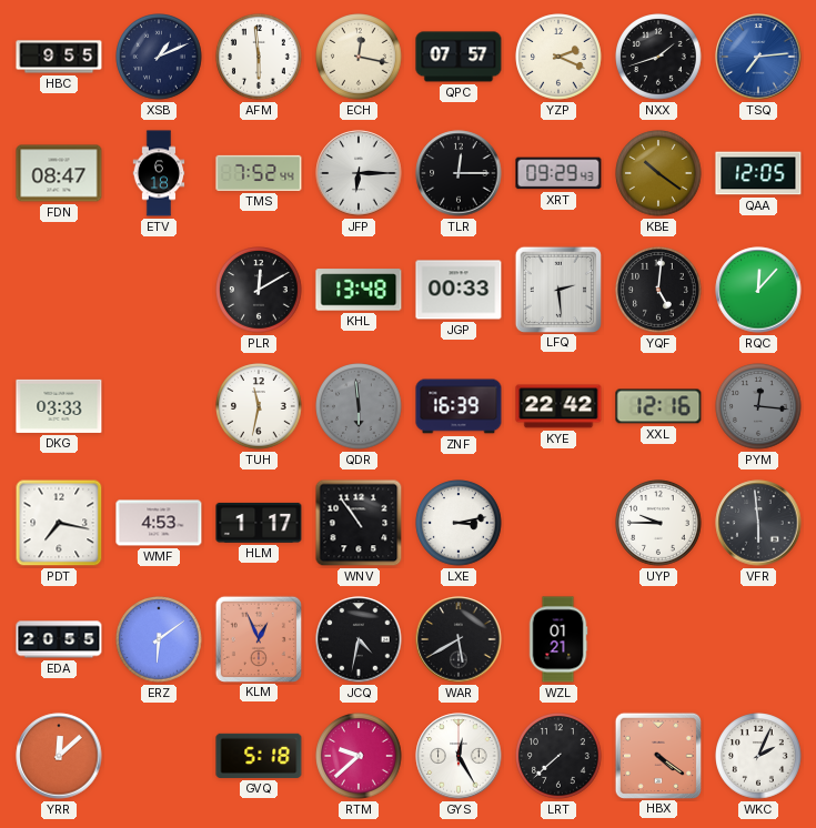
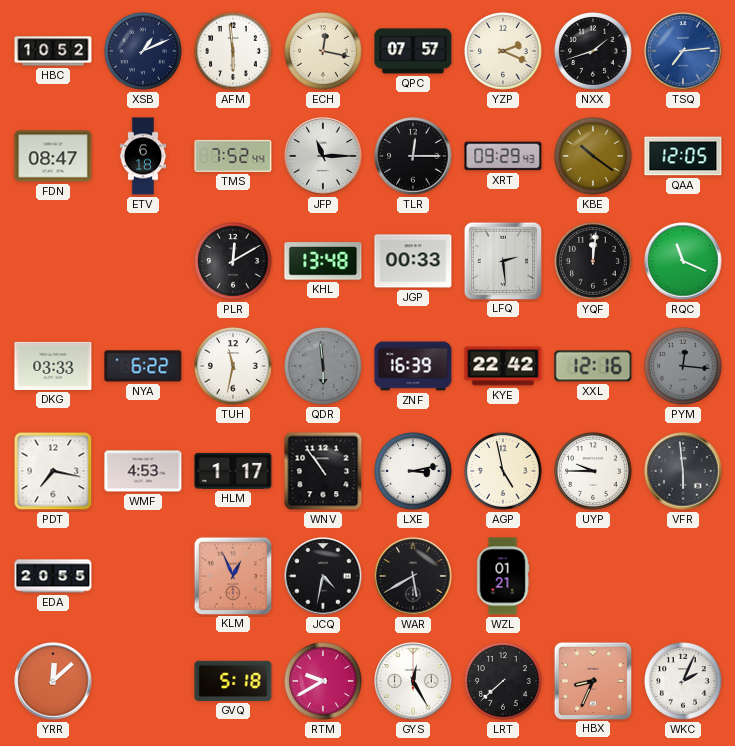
HBC: 9:55 -> 10:52
JFP: 6:15 -> 11:15
YQF: 5:01 -> 12:01
RQC: 12:07 -> 11:19
NYA: none -> 6:22
AGP: none -> 4:58
ERZ: 6:09 -> none
RTM: 9:38 -> 9:40
HBX: 4:21 -> 8:34
